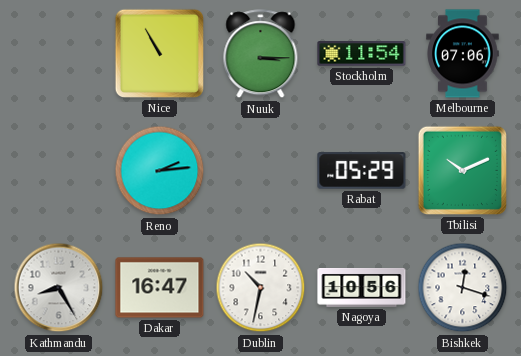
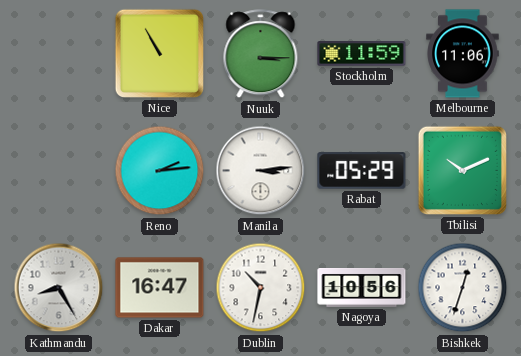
Stockholm: 11:54 -> 11:59
Melbourne: 07:06 -> 11:06
Manila: none -> 3:14
Bishkek: 12:18 -> 12:33
